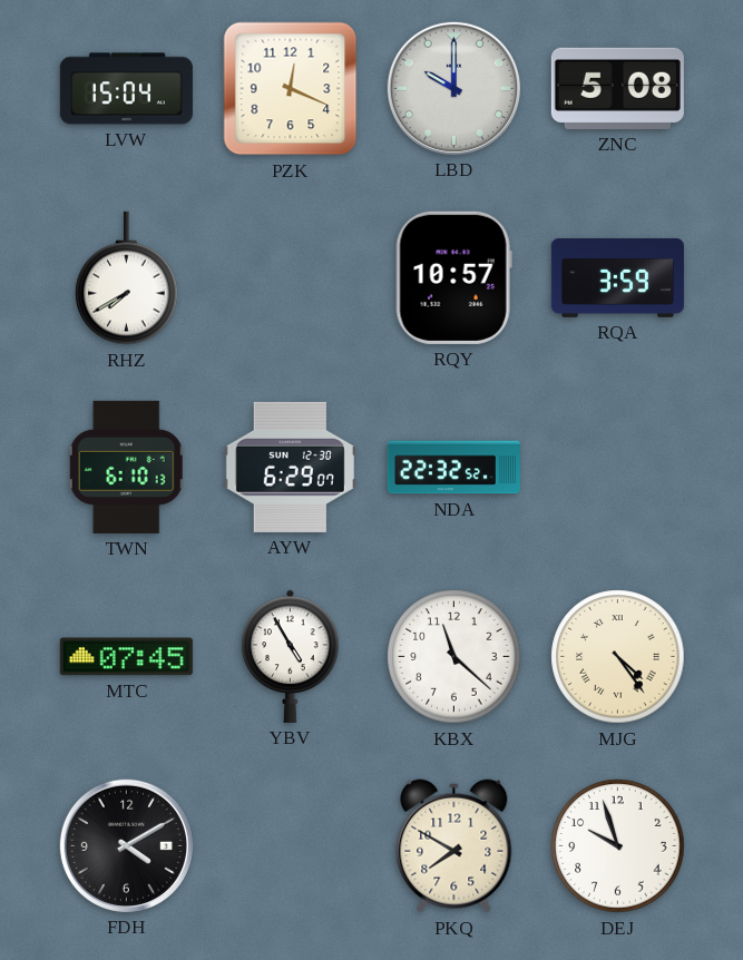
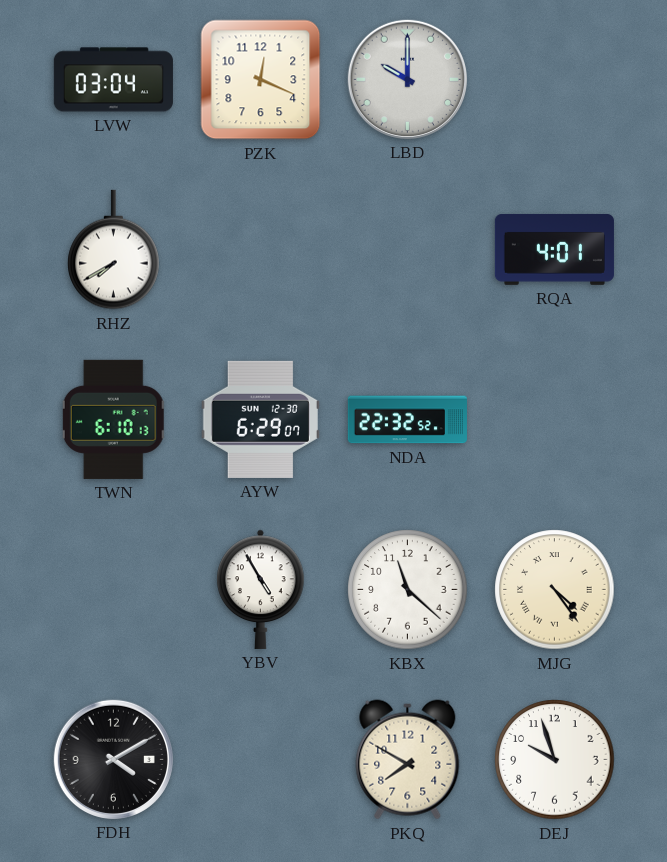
LVW: 15:04 -> 03:04
ZNC: 5:08 -> none
RQY: 10:57 -> none
RQA: 3:59 -> 4:01
MTC: 07:45 -> none
